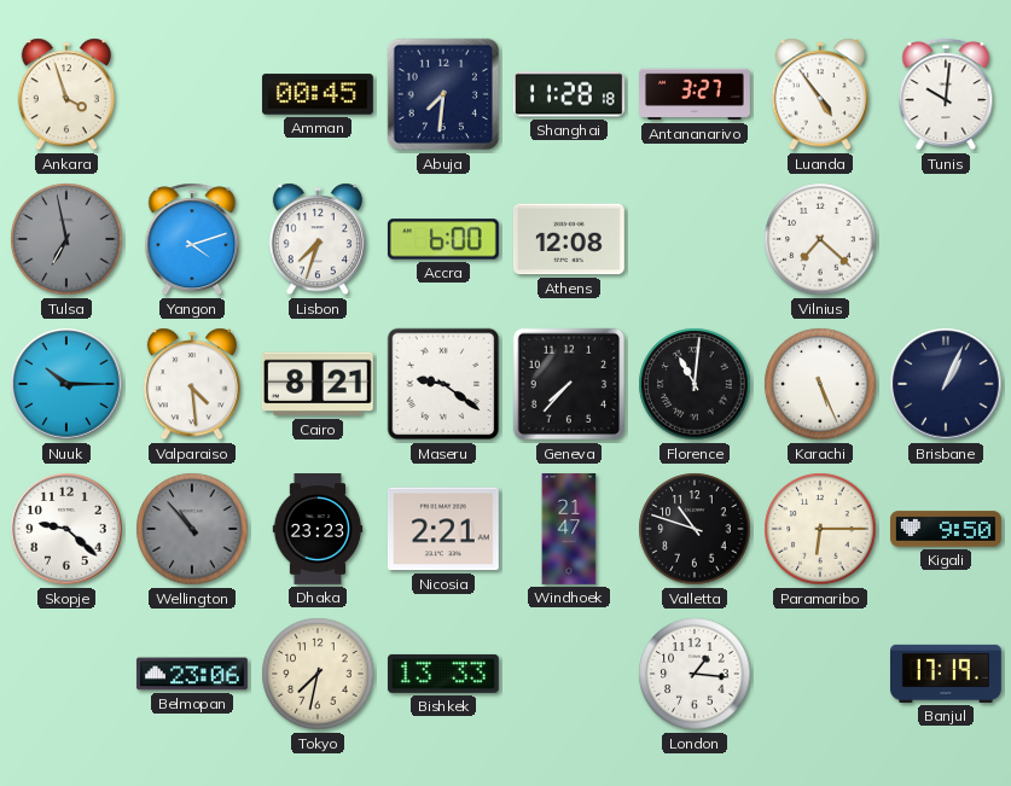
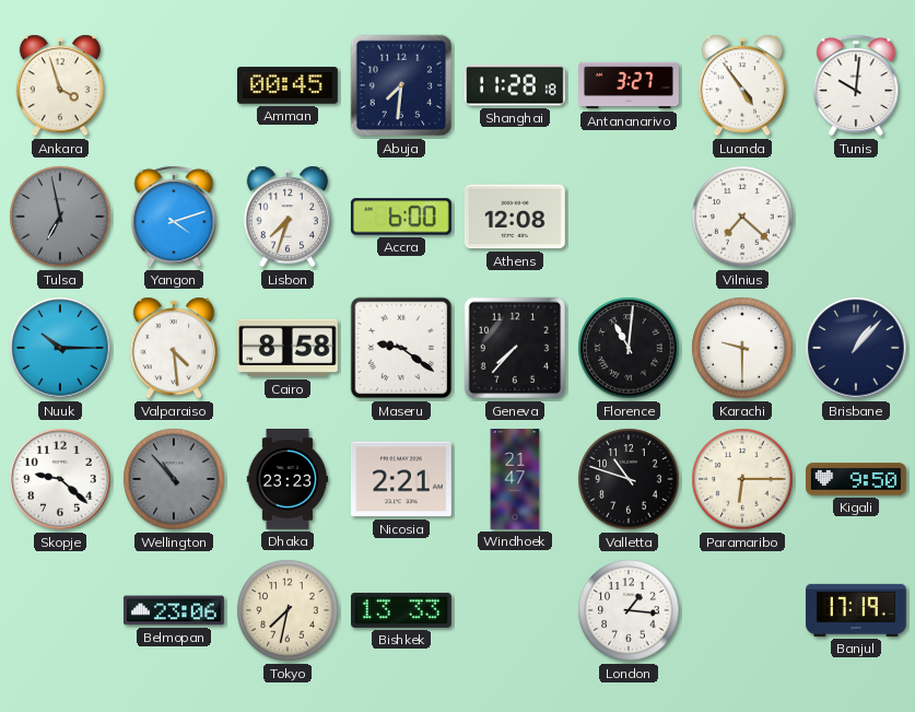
Cairo: 8:21 -> 8:58
Karachi: 5:26 -> 9:30
Brisbane: 1:04 -> 1:07
